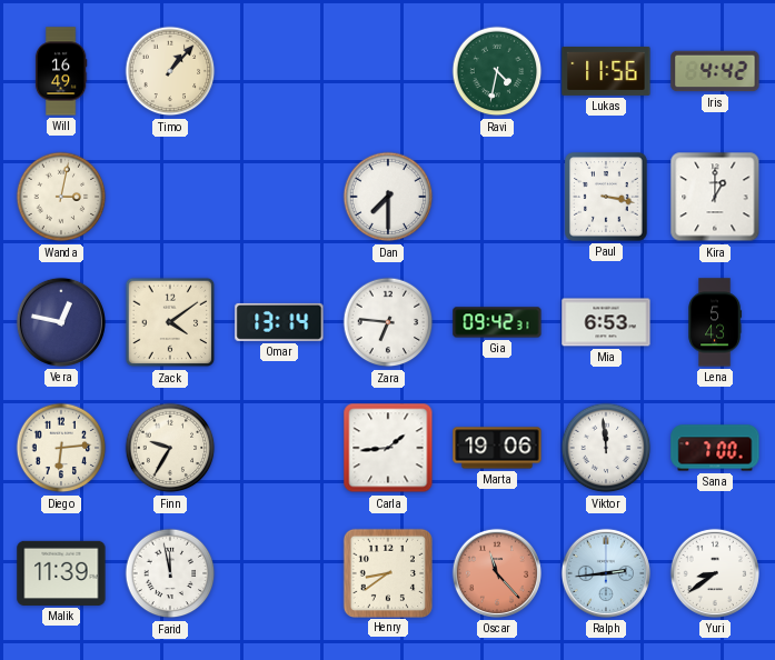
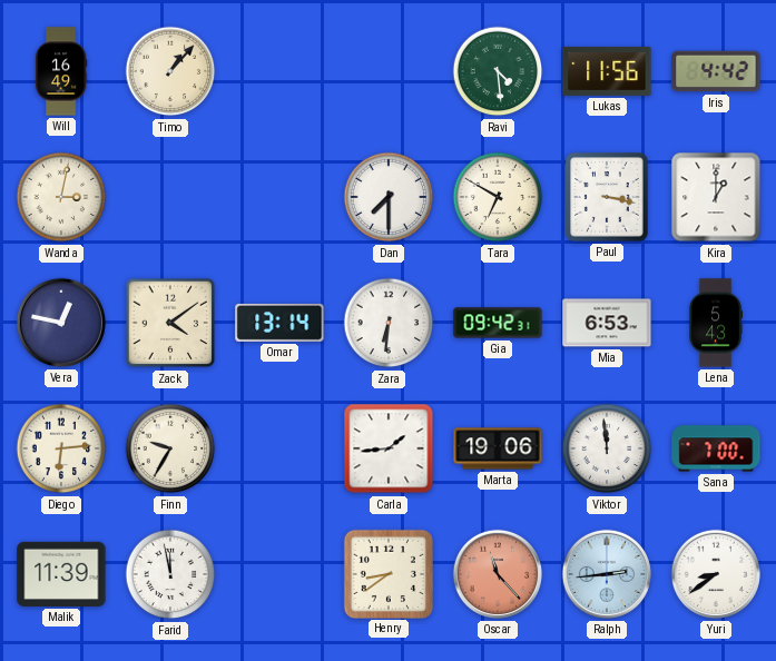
Ravi: 4:32 -> 4:29
Tara: none -> 6:50
Zara: 6:46 -> 6:31
